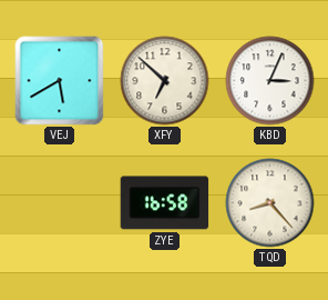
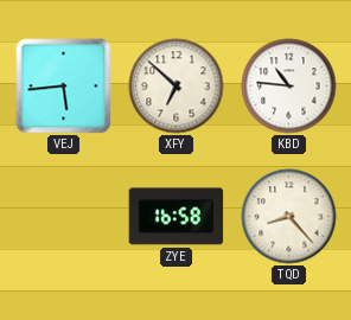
VEJ: 5:40 -> 5:44
KBD: 3:04 -> 10:46
